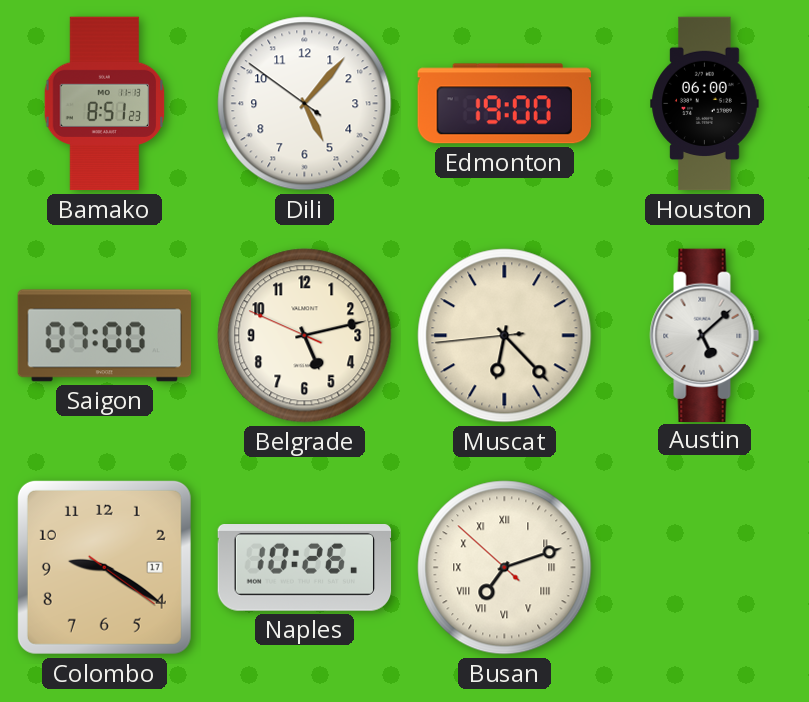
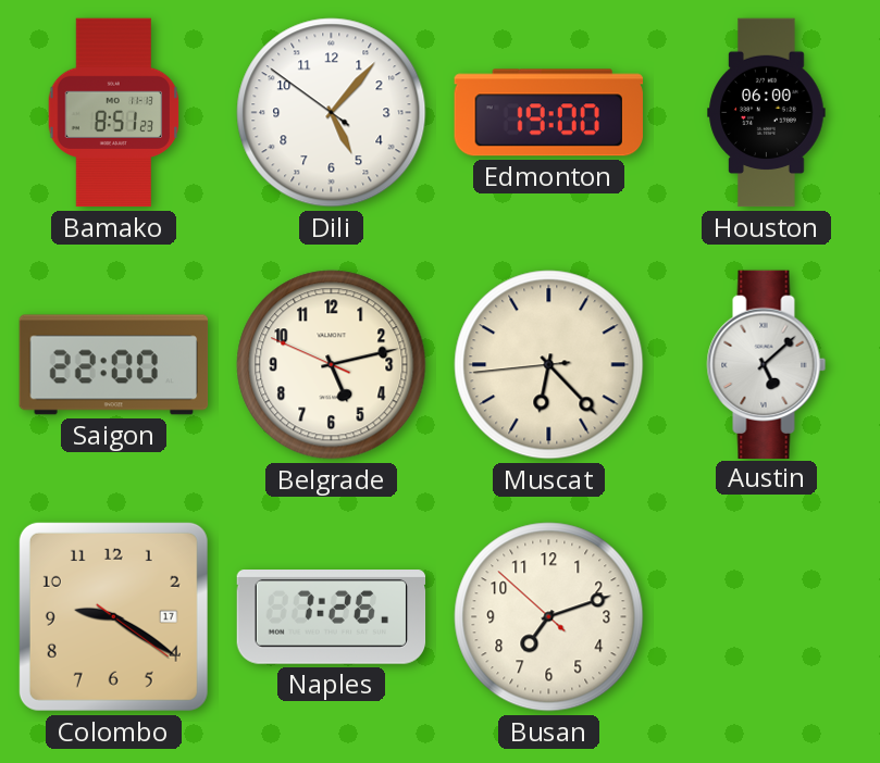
Saigon: 07:00 -> 22:00
Naples: 10:26 -> 7:26
Busan numerals: Roman -> Arabic
